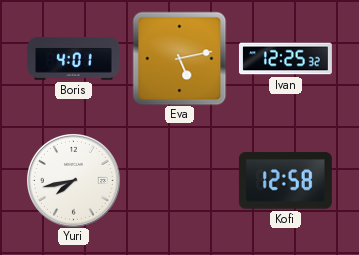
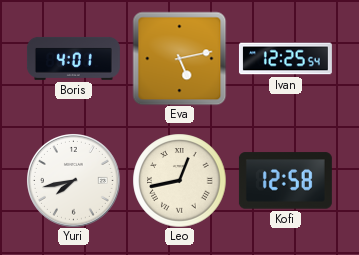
Ivan: 12:25:32 -> 12:25:54
Leo: none -> 12:43
